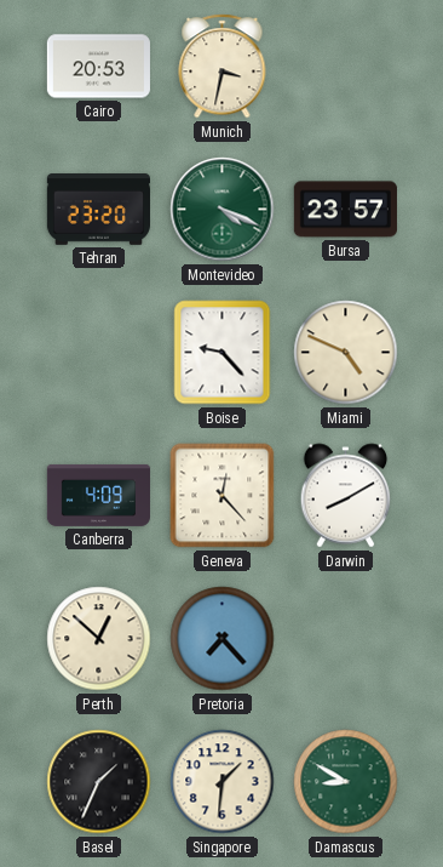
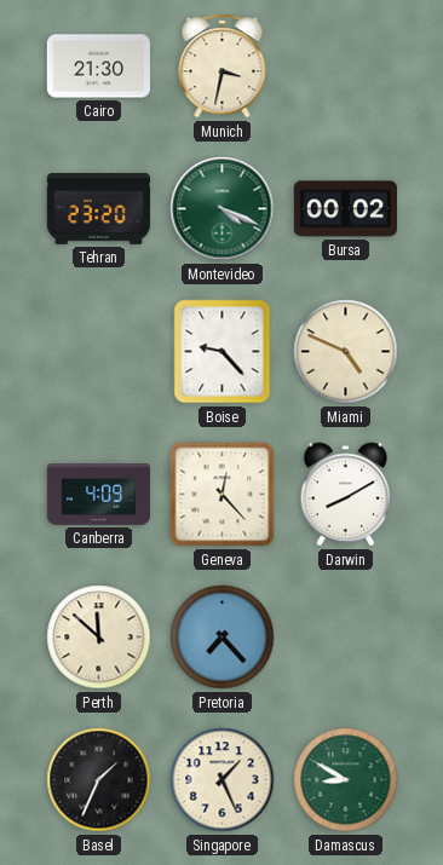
Cairo: 20:53 -> 21:30
Bursa: 23:57 -> 00:02
Perth: 12:52 -> 11:52
Singapore: 1:31 -> 1:26
